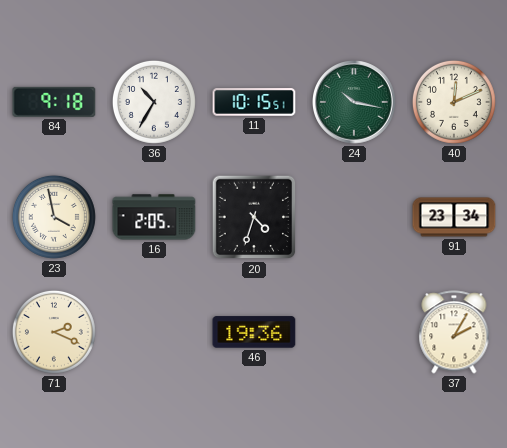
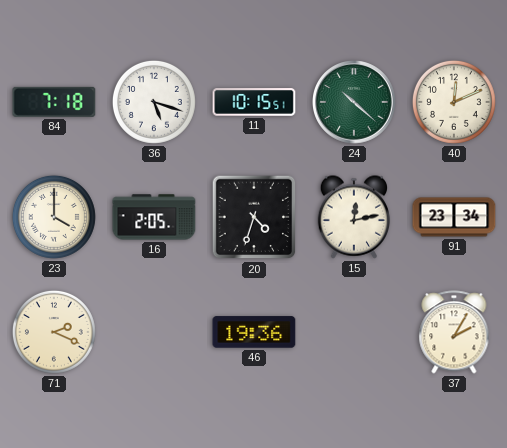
84: 9:18 -> 7:18
36: 10:35 -> 5:18
24: 10:17 -> 10:22
23: 3:58 -> 4:00
15: none -> 12:13
